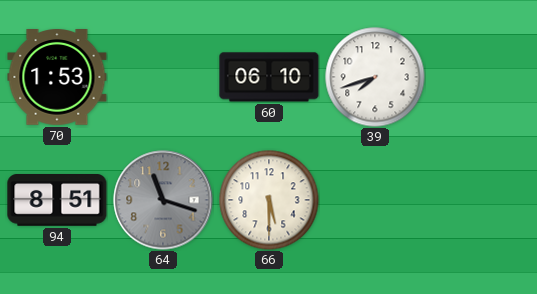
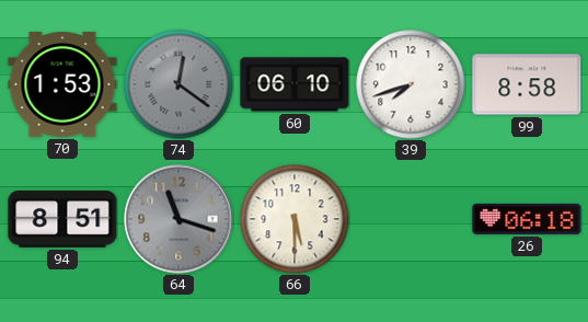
74: none -> 12:21
99: none -> 8:58
26: none -> 06:18
